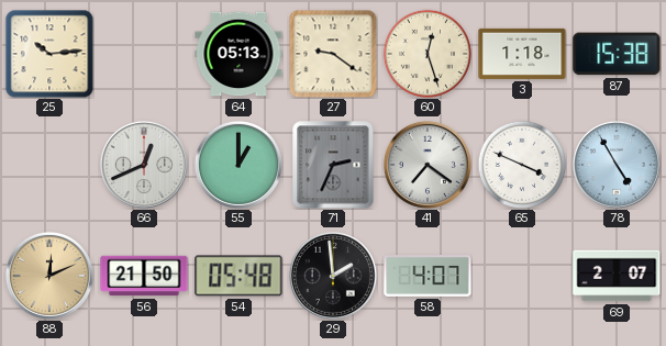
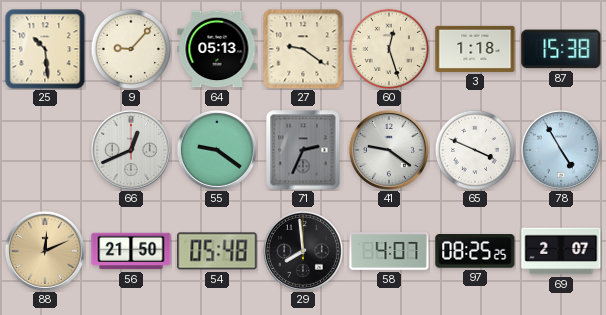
25: 10:14 -> 10:29
9: none -> 9:07
55: 1:00 -> 9:21
41: 7:21 -> 9:21
29: 1:59 -> 7:59
97: none -> 08:25
